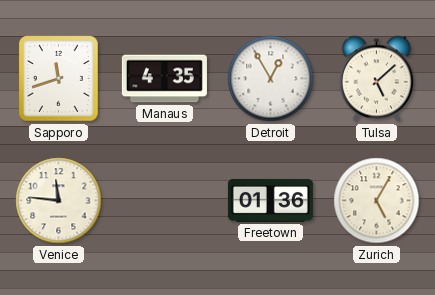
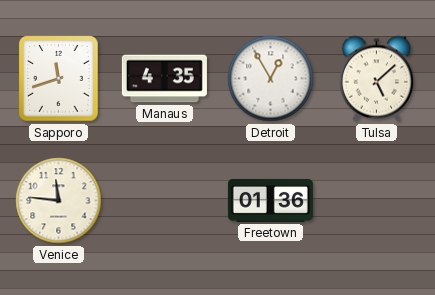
Zurich: 5:05 -> none
